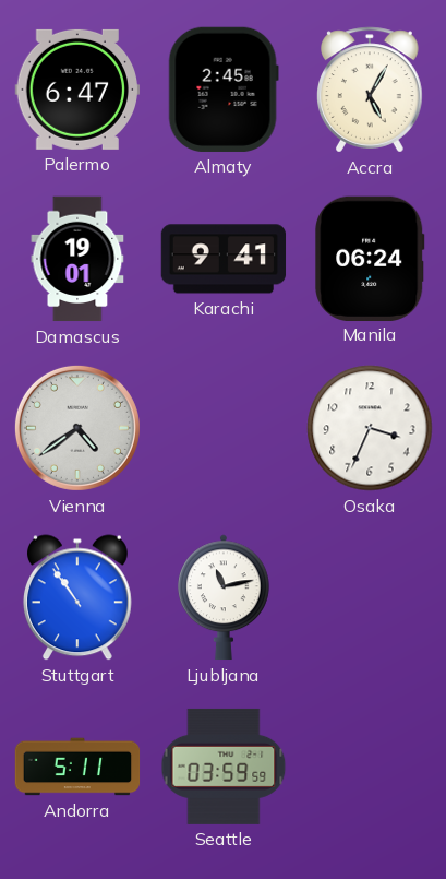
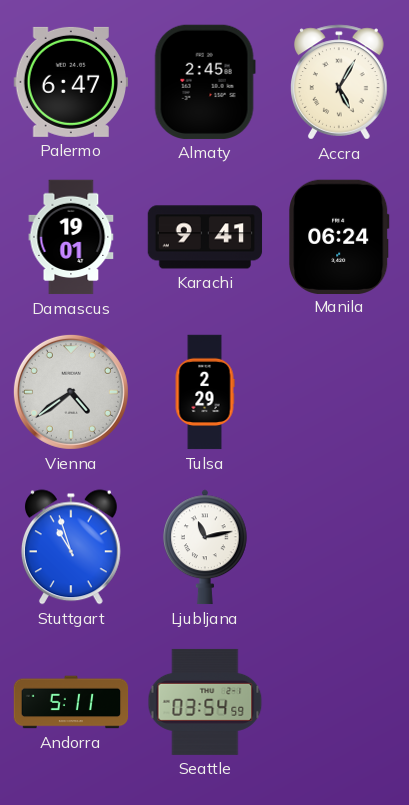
Tulsa: none -> 2:29
Osaka: 3:34 -> none
Stuttgart: 10:54 -> 10:57
Seattle: 03:59 -> 03:54
